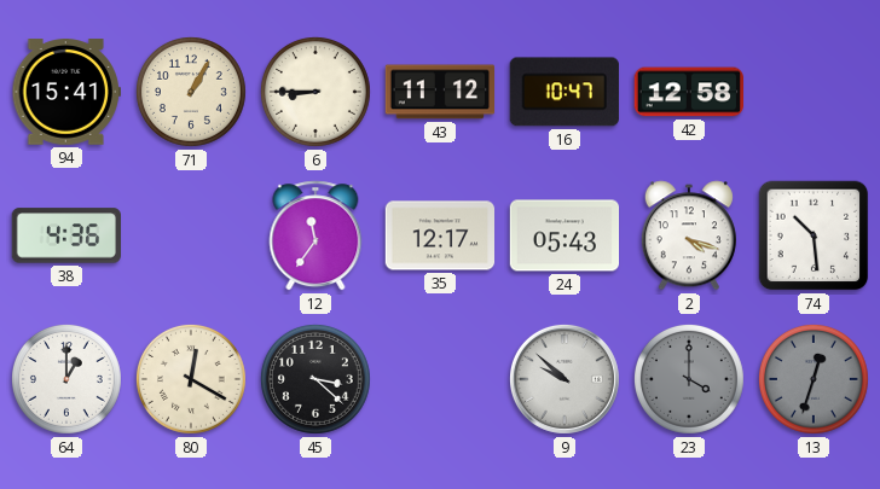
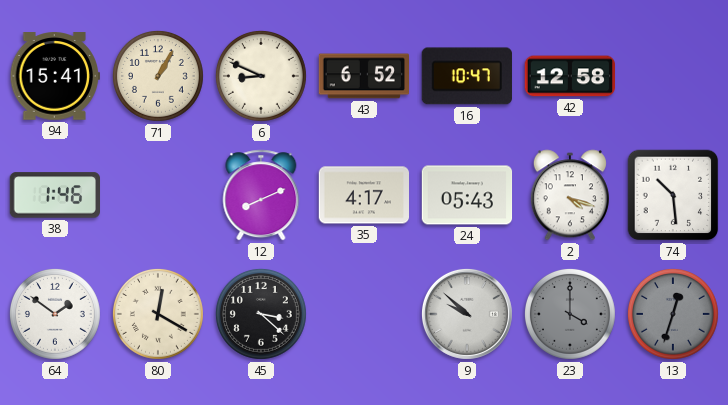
6: 8:45 -> 8:49
43: 11:12 -> 6:52
38: 4:36 -> 1:46
12: 11:36 -> 8:11
35: 12:17 -> 4:17
64: 1:00 -> 1:51
